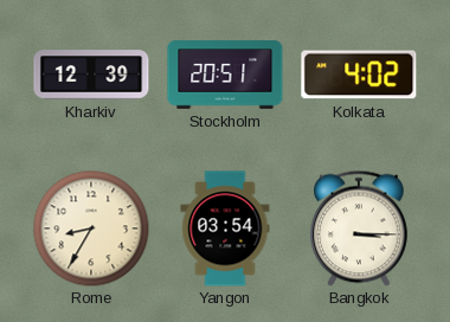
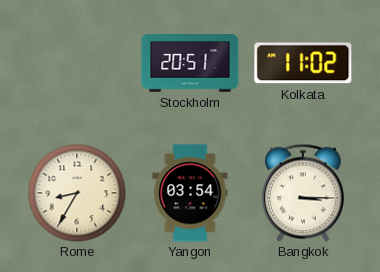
Kharkiv: 12:39 -> none
Kolkata: 4:02 -> 11:02
